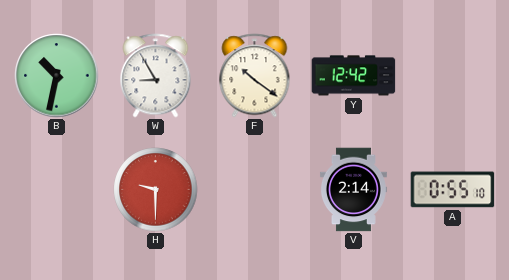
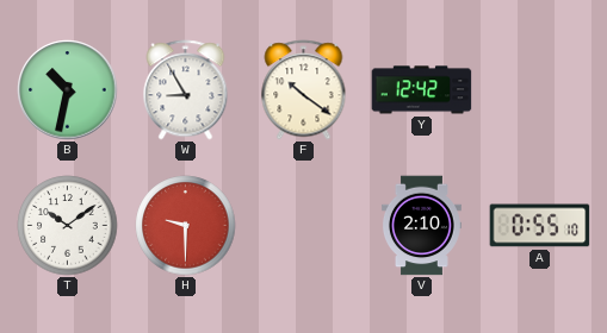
T: none -> 10:09
V: 2:14 -> 2:10
